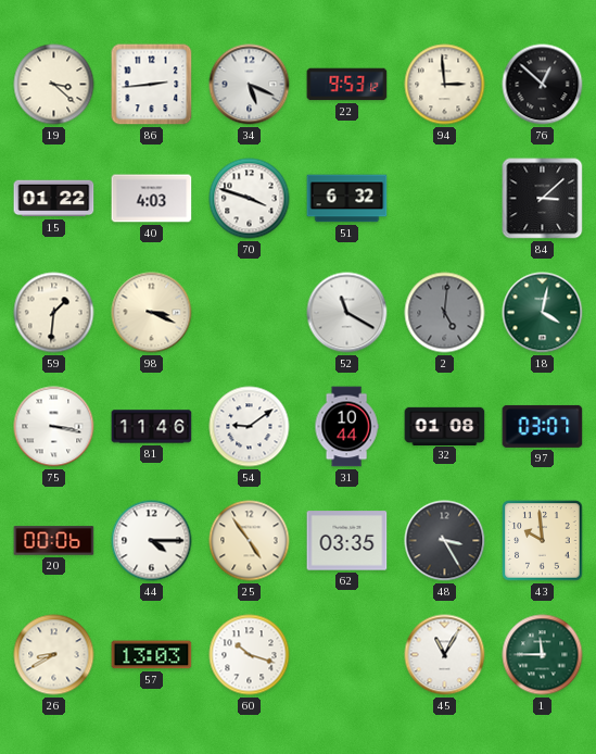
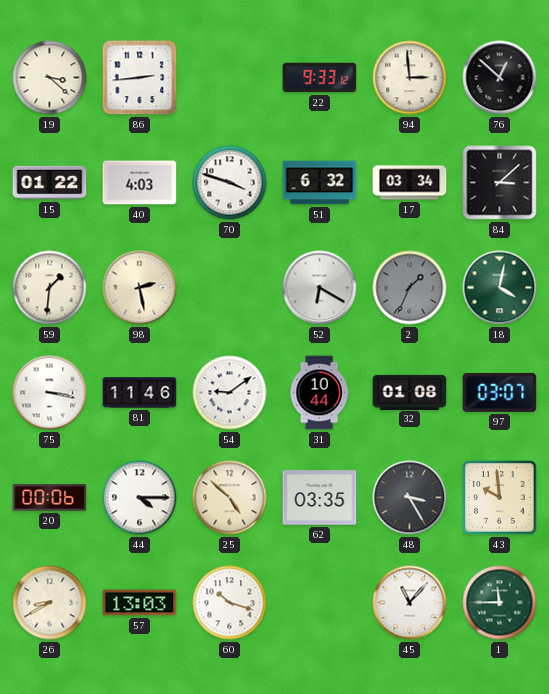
34: 5:19 -> none
22: 9:53 -> 9:33
17: none -> 03:34
98: 3:19 -> 2:28
52: 11:20 -> 6:20
2: 5:01 -> 1:34
25: 4:54 -> 4:52
45: 11:05 -> 11:07
